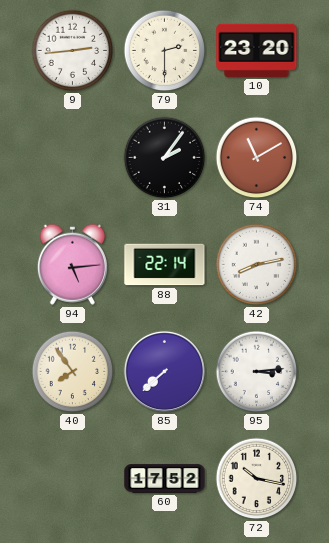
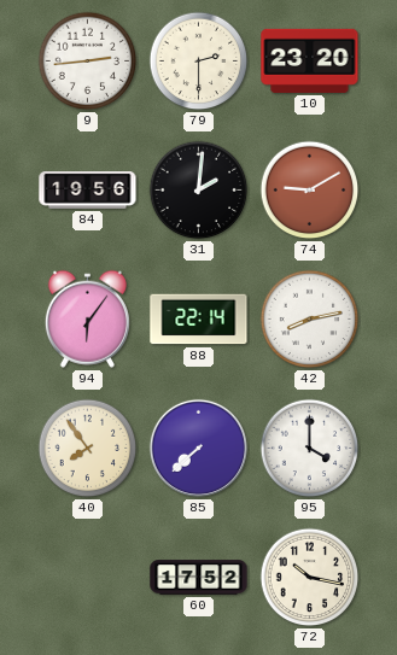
84: none -> 19:56
31: 2:06 -> 2:01
74: 11:10 -> 9:10
94: 5:14 -> 6:06
95: 3:14 -> 4:00
